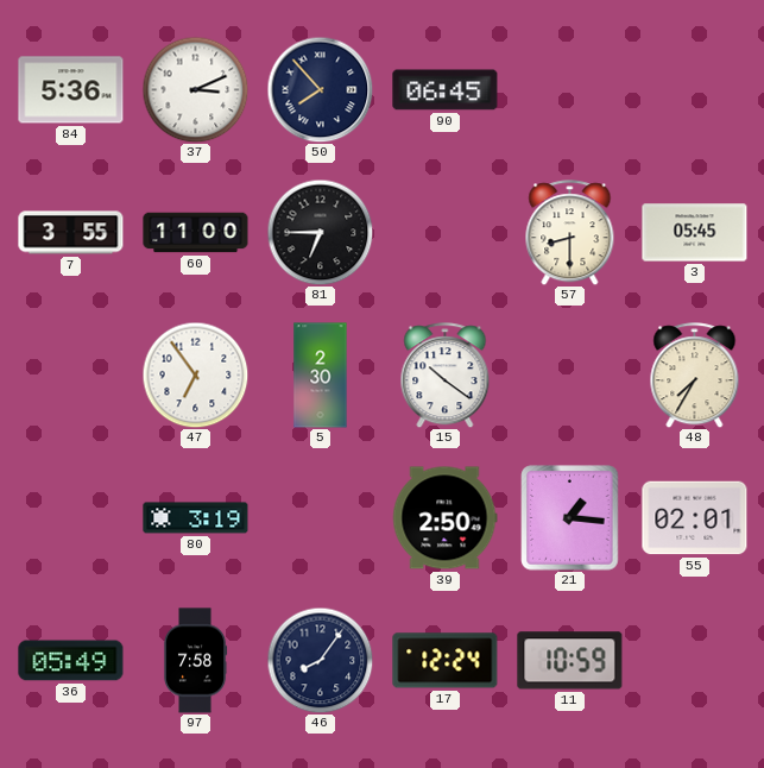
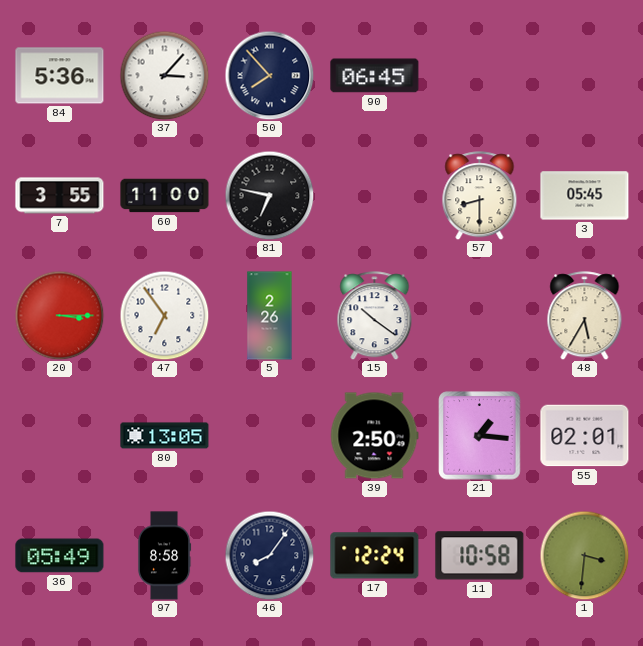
37: 3:11 -> 3:07
81: 6:45 -> 6:47
20: none -> 3:15
5: 2:30 -> 2:26
48: 7:35 -> 5:35
80: 3:19 -> 13:05
97: 7:58 -> 8:58
11: 10:59 -> 10:58
1: none -> 3:31
